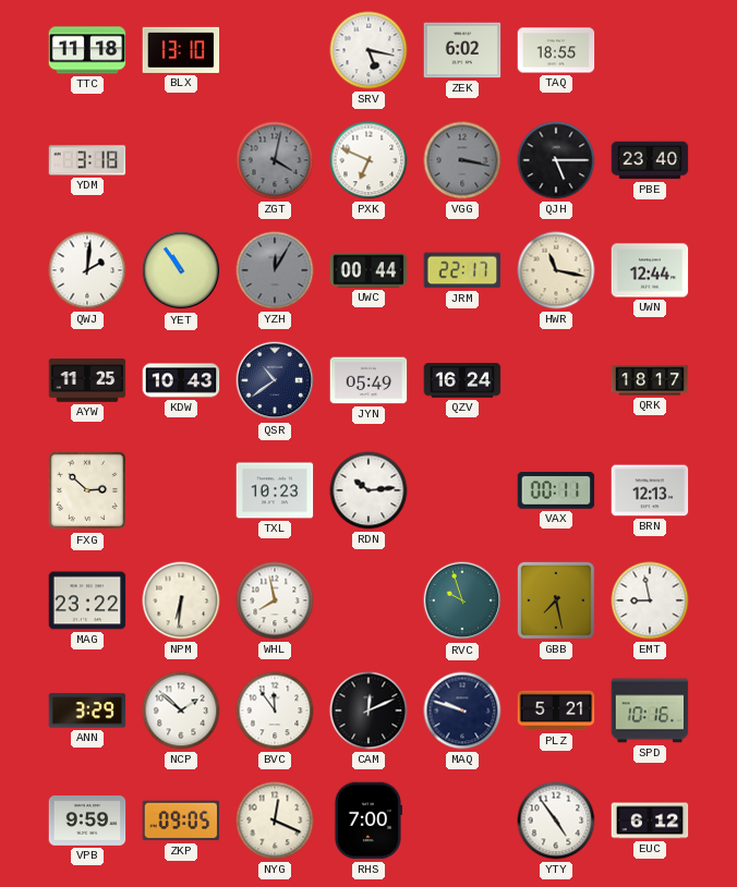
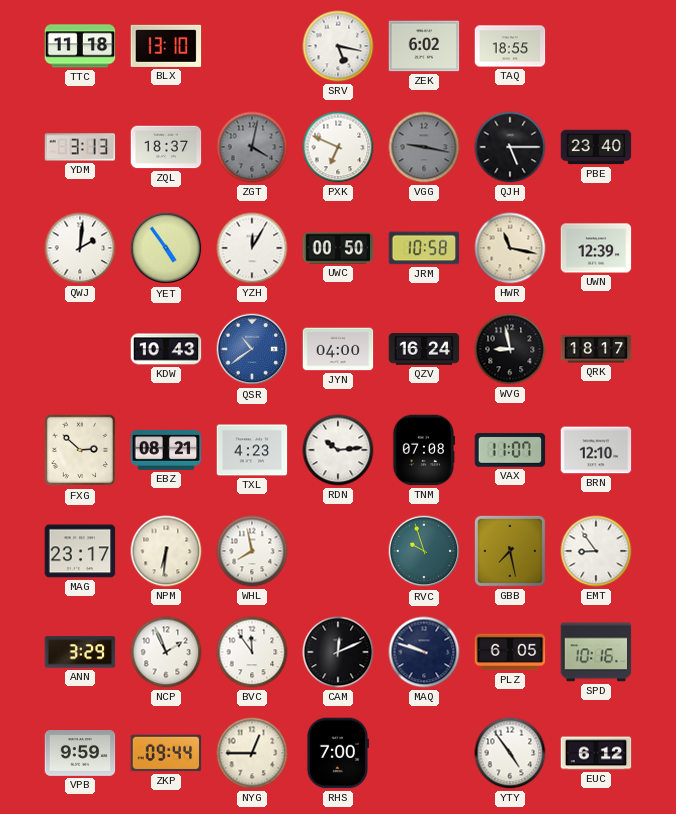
YDM: 3:18 -> 3:13
ZQL: none -> 18:37
VGG: 3:17 -> 9:17
YET: 10:54 -> 4:54
YZH dial: grey -> white
UWC: 00:44 -> 00:50
JRM: 22:17 -> 10:58
UWN: 12:44 -> 12:39
AYW: 11:25 -> none
QSR dial: navy -> blue
JYN: 05:49 -> 04:00
WVG: none -> 8:58
EBZ: none -> 08:21
TXL: 10:23 -> 4:23
TNM: none -> 07:08
VAX: 00:11 -> 11:07
BRN: 12:13 -> 12:10
MAG: 23:22 -> 23:17
EMT: 8:58 -> 8:54
NCP: 1:52 -> 1:56
PLZ: 5:21 -> 6:05
ZKP: 09:05 -> 09:44
NYG: 12:19 -> 12:45
